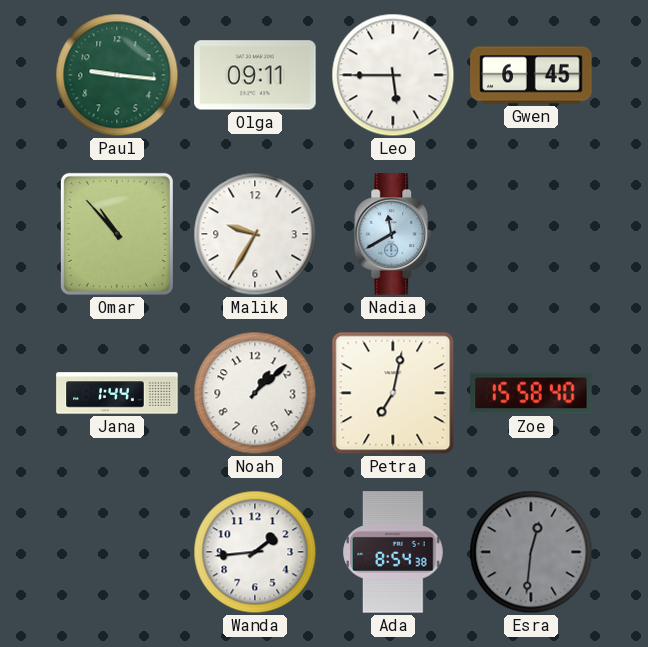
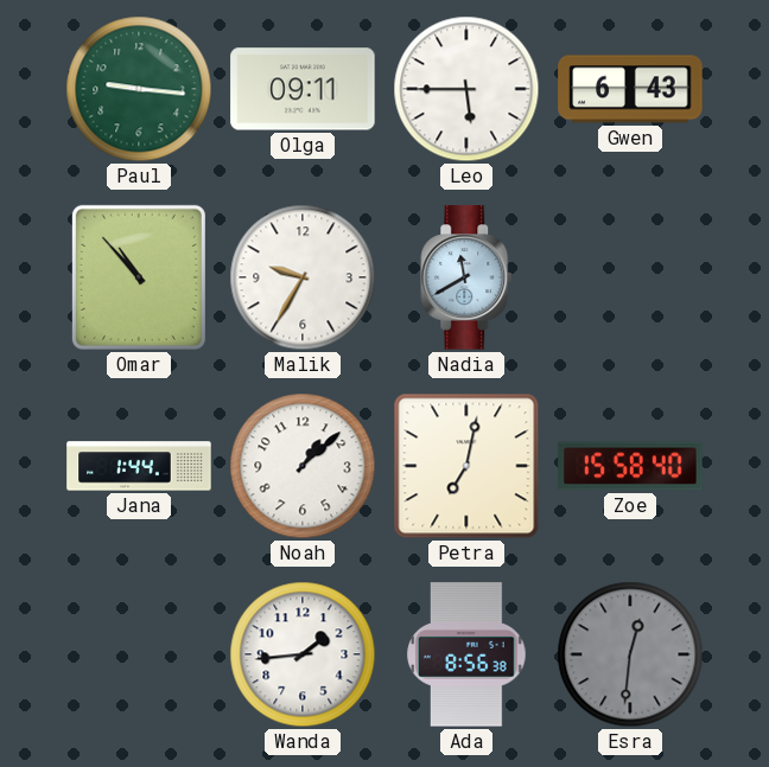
Gwen: 6:45 -> 6:43
Ada: 8:54 -> 8:56
